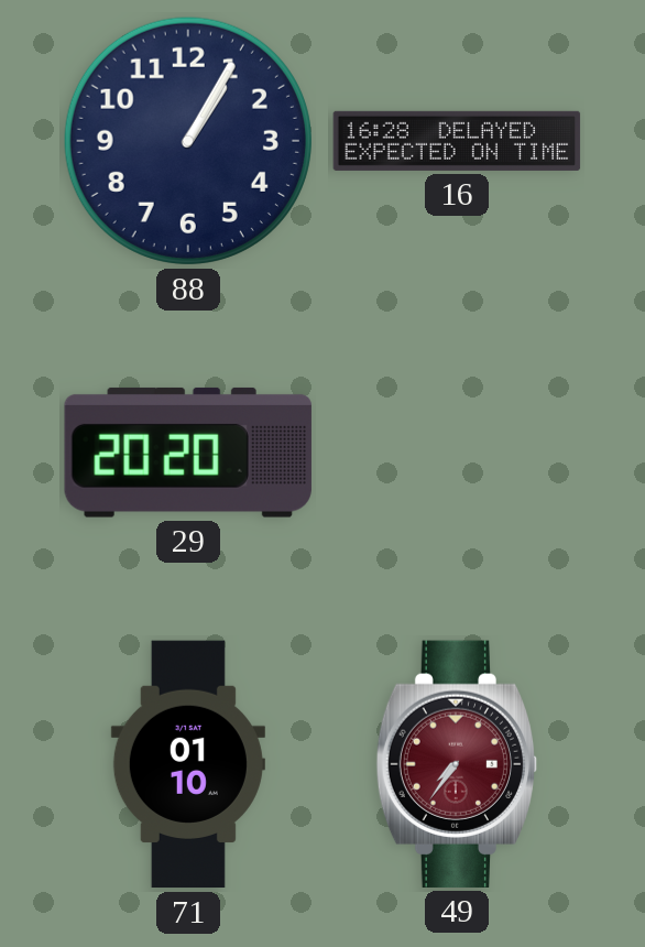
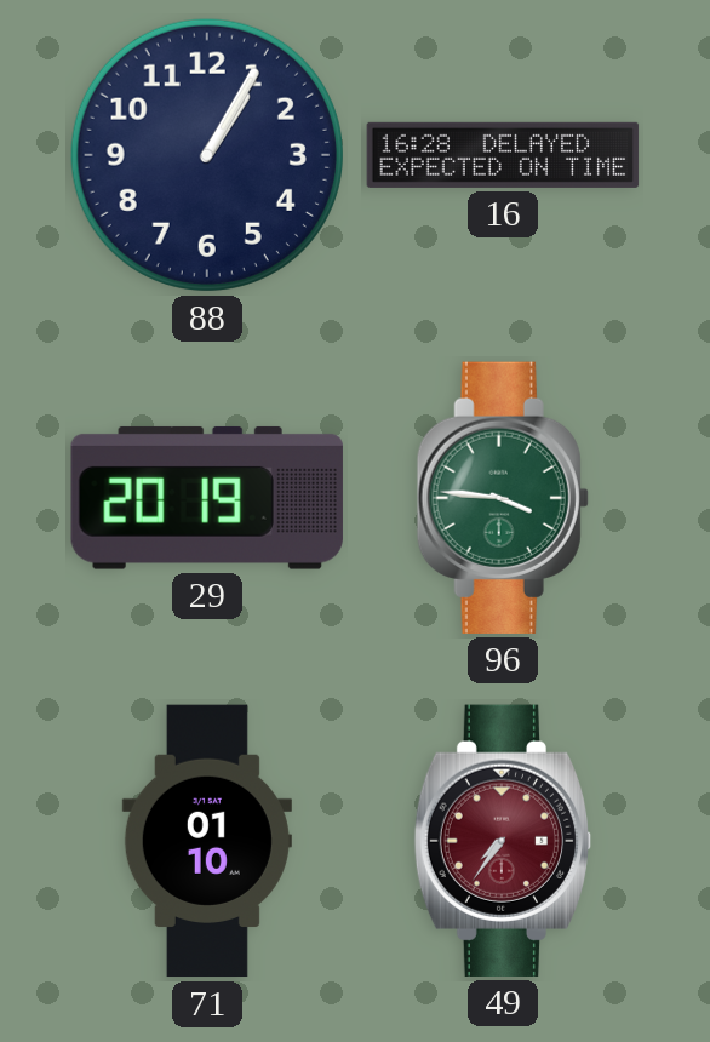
29: 20:20 -> 20:19
96: none -> 3:46
